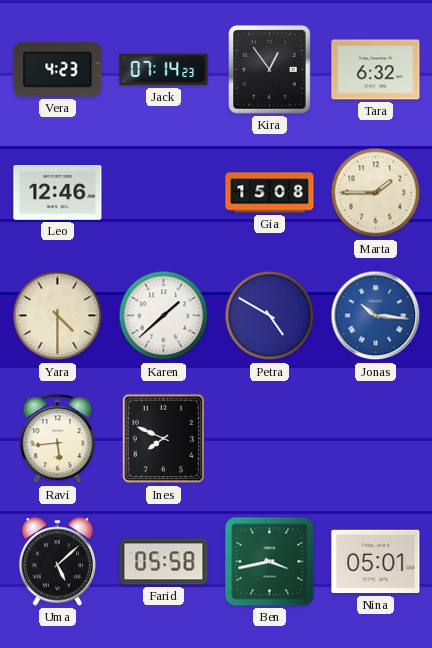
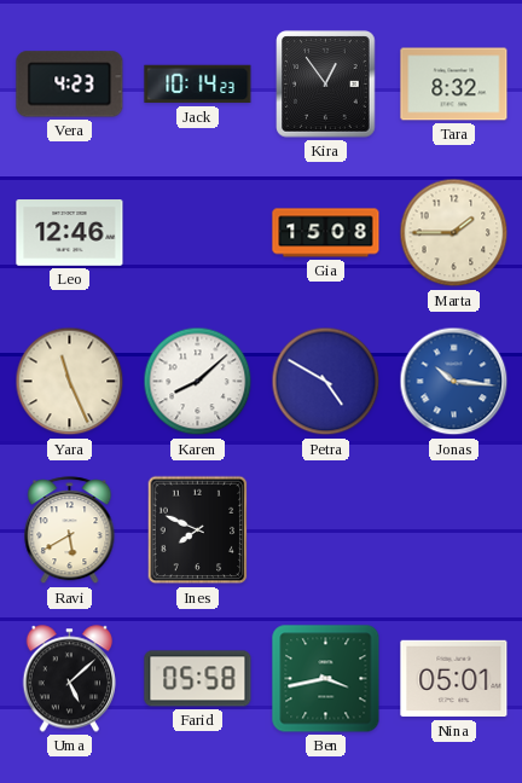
Jack: 07:14 -> 10:14
Tara: 6:32 -> 8:32
Yara: 4:30 -> 11:26
Karen: 1:38 -> 8:08
Ravi: 5:44 -> 5:40
